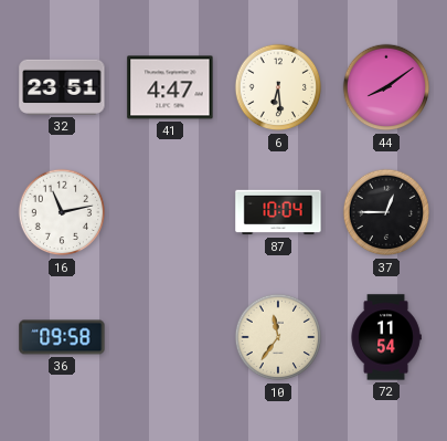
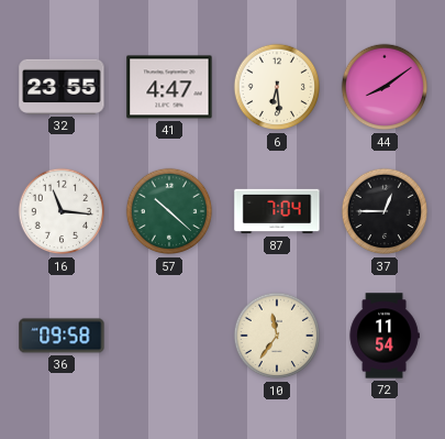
32: 23:51 -> 23:55
16: 11:13 -> 11:16
57: none -> 10:22
87: 10:04 -> 7:04
